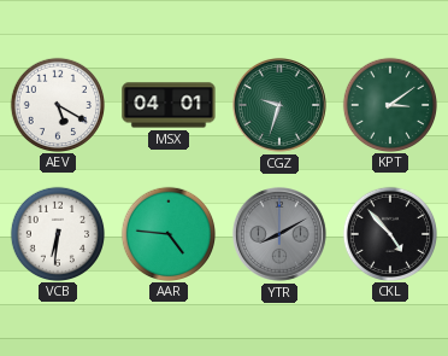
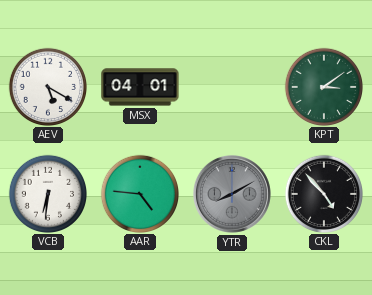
CGZ: 9:33 -> none
